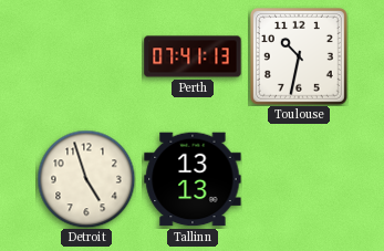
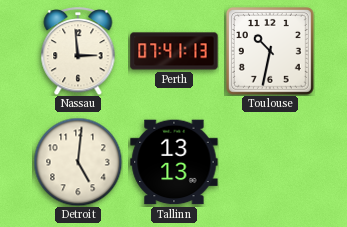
Nassau: none -> 2:59
Detroit: 4:57 -> 5:01
